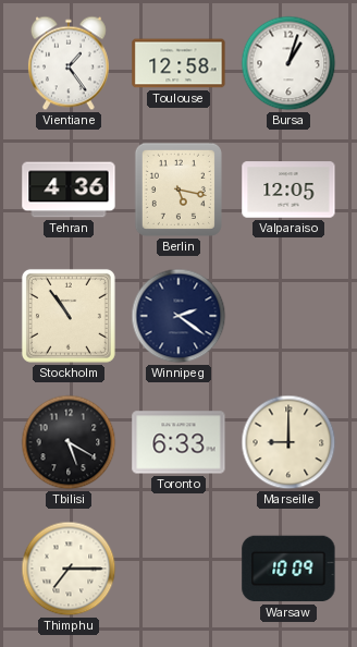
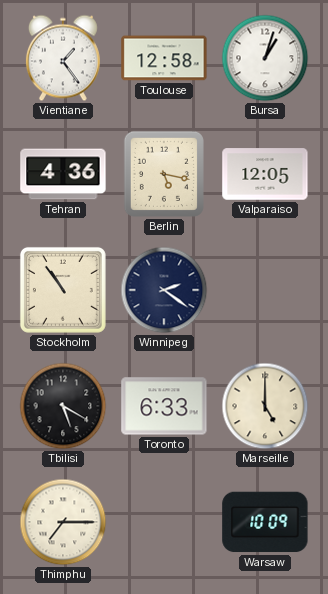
Marseille: 9:00 -> 5:00
